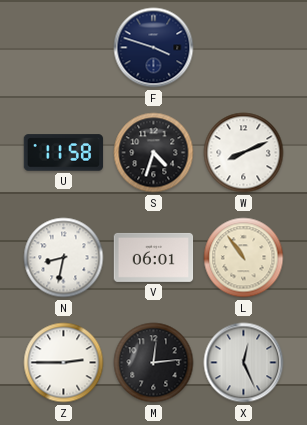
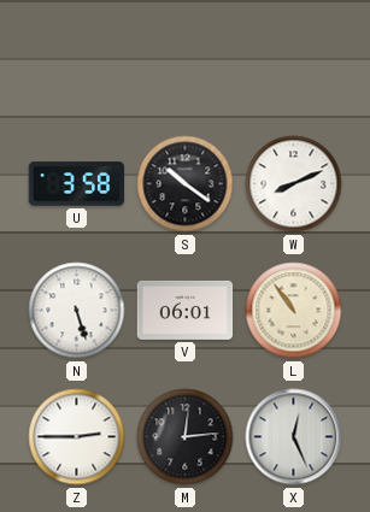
F: 3:48 -> none
U: 11:58 -> 3:58
S: 4:33 -> 10:21
N: 8:32 -> 5:27
